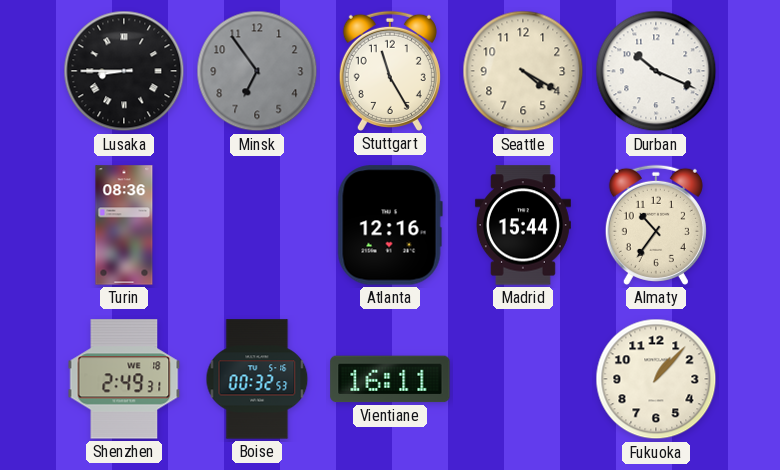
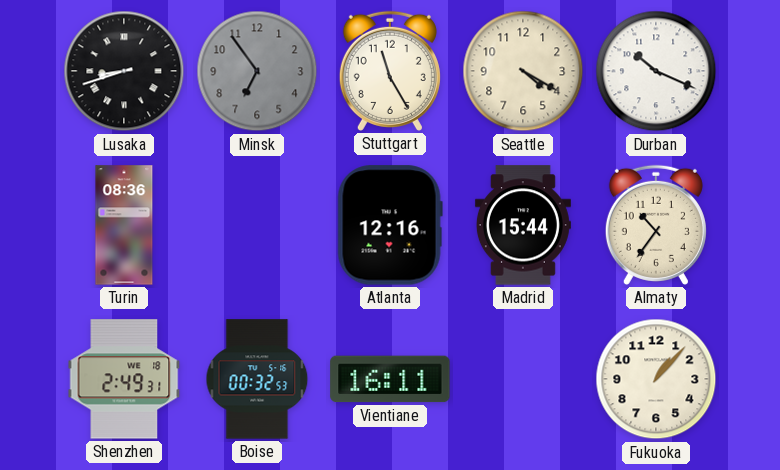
Lusaka: 8:45 -> 8:42
